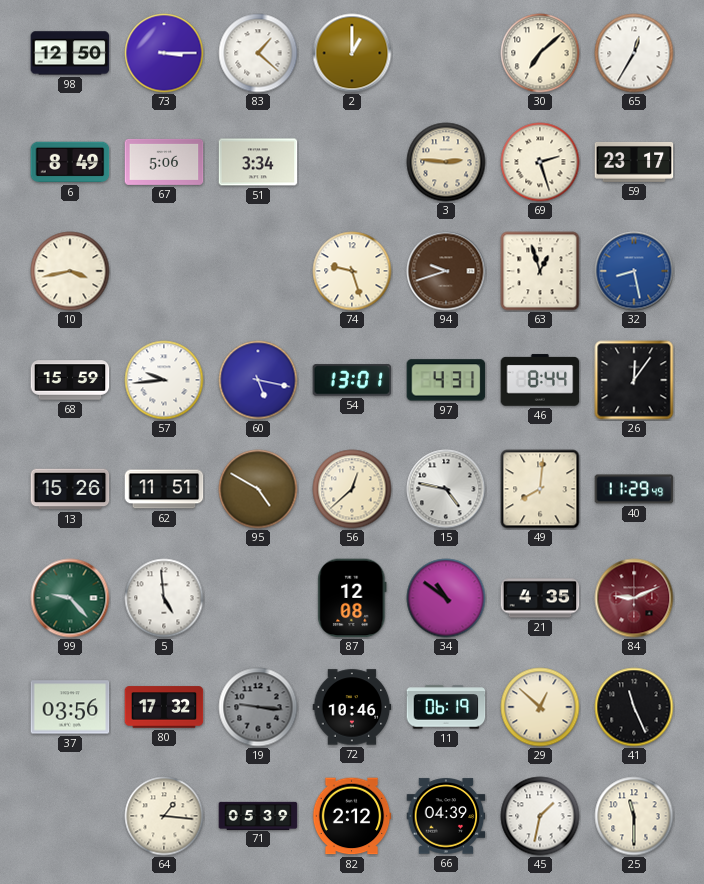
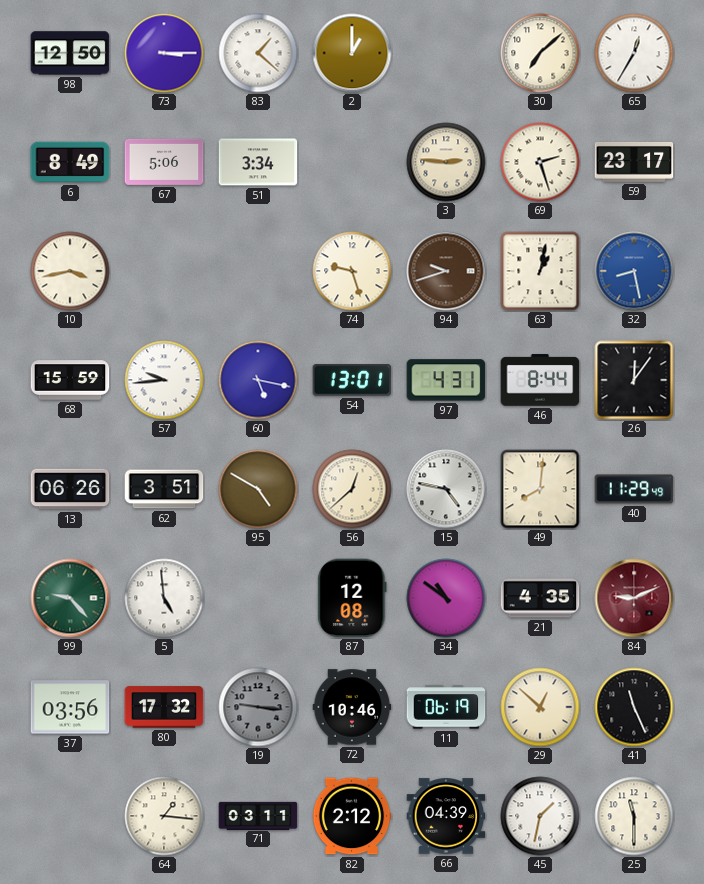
63: 12:57 -> 1:02
13: 15:26 -> 06:26
62: 11:51 -> 3:51
71: 05:39 -> 03:11
